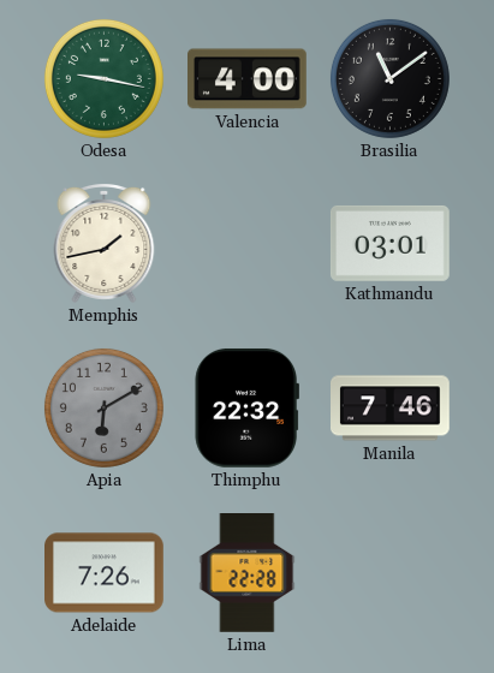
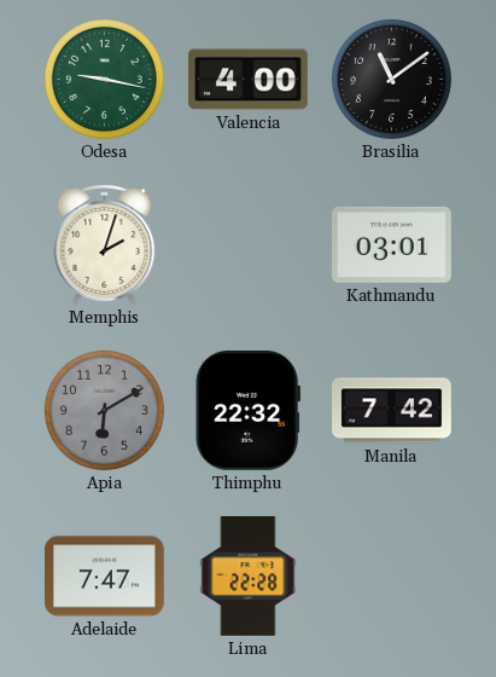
Memphis: 1:43 -> 2:03
Manila: 7:46 -> 7:42
Adelaide: 7:26 -> 7:47
